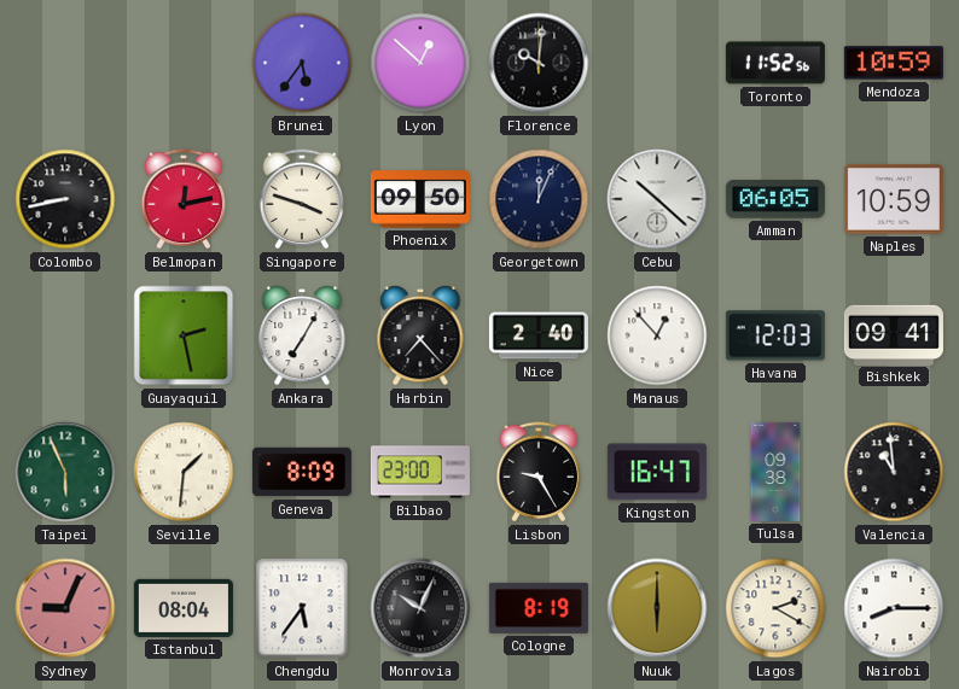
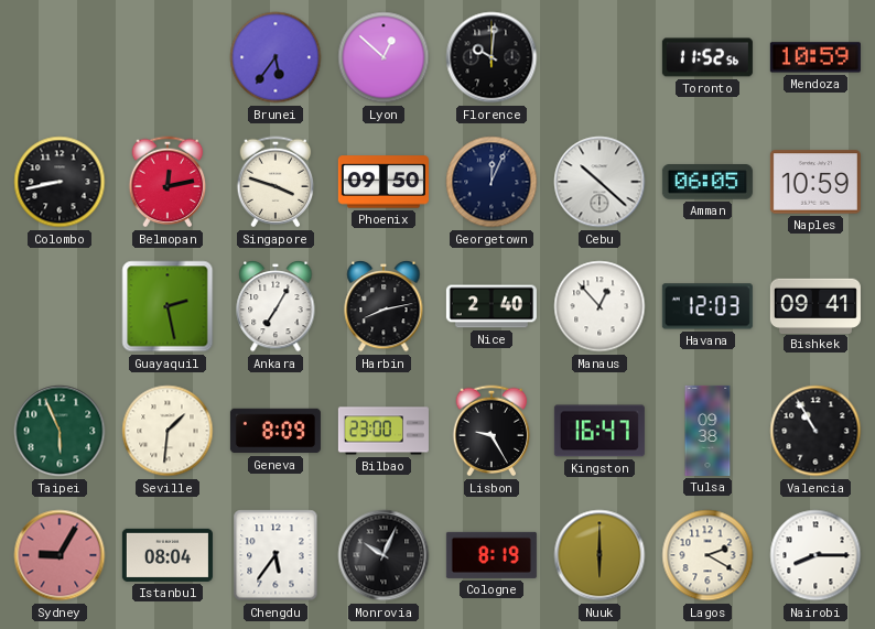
Harbin: 7:23 -> 8:13
Valencia: 10:59 -> 10:55
Sydney: 9:04 -> 9:05
